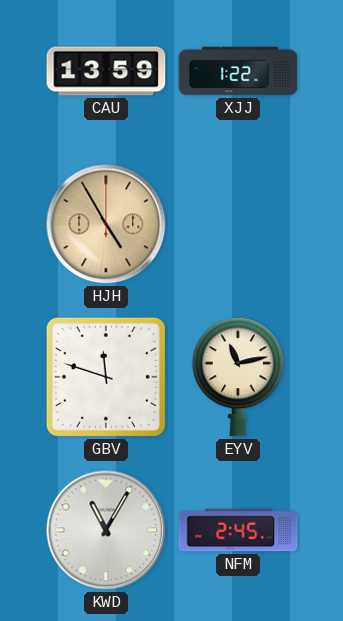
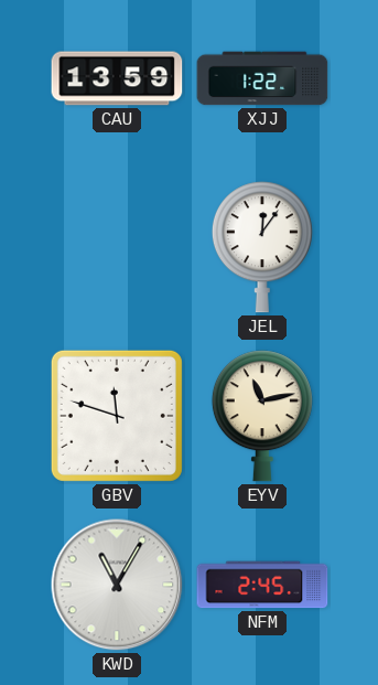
HJH: 4:55 -> none
JEL: none -> 12:06
